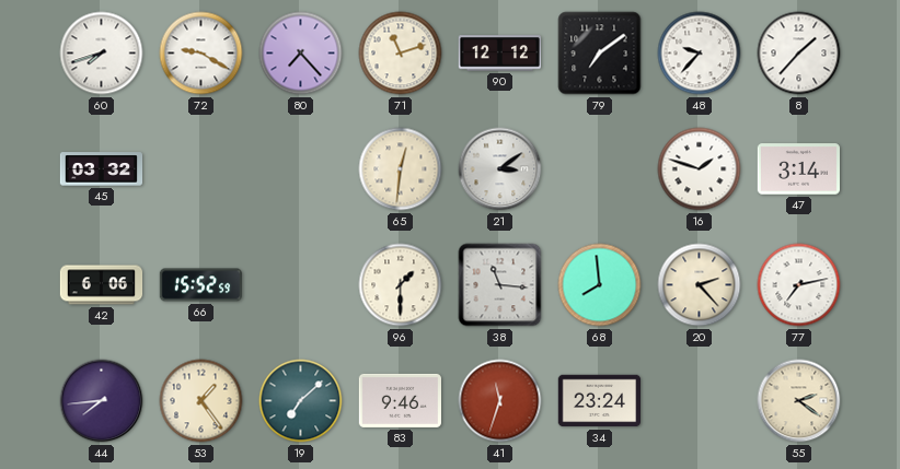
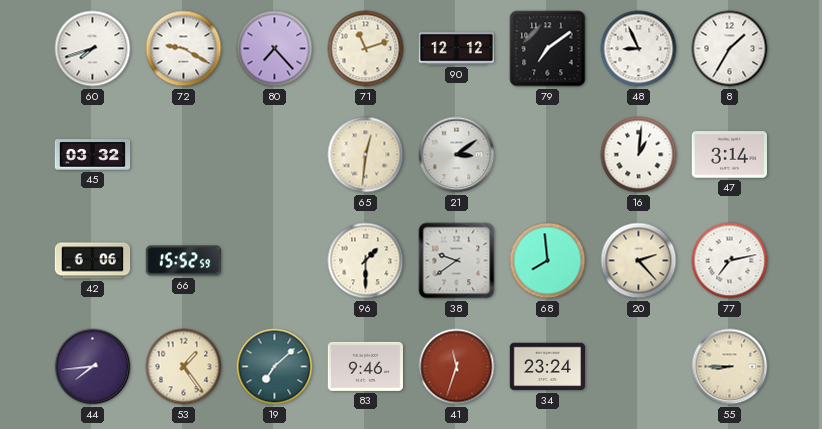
48: 9:37 -> 8:56
8: 1:37 -> 1:35
16: 1:48 -> 1:01
38: 11:16 -> 9:39
55: 2:21 -> 8:45
